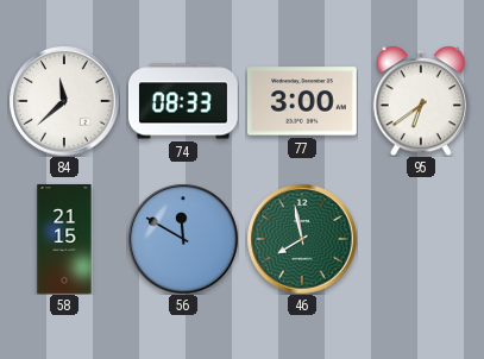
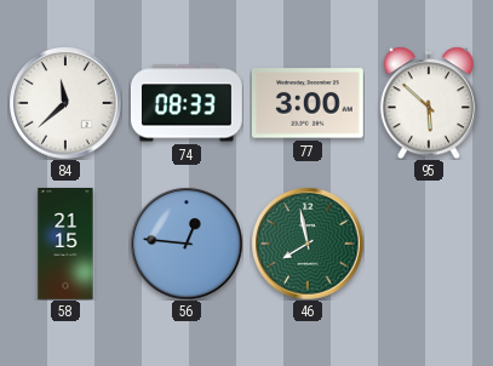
95: 6:39 -> 5:52
56: 11:50 -> 12:46
